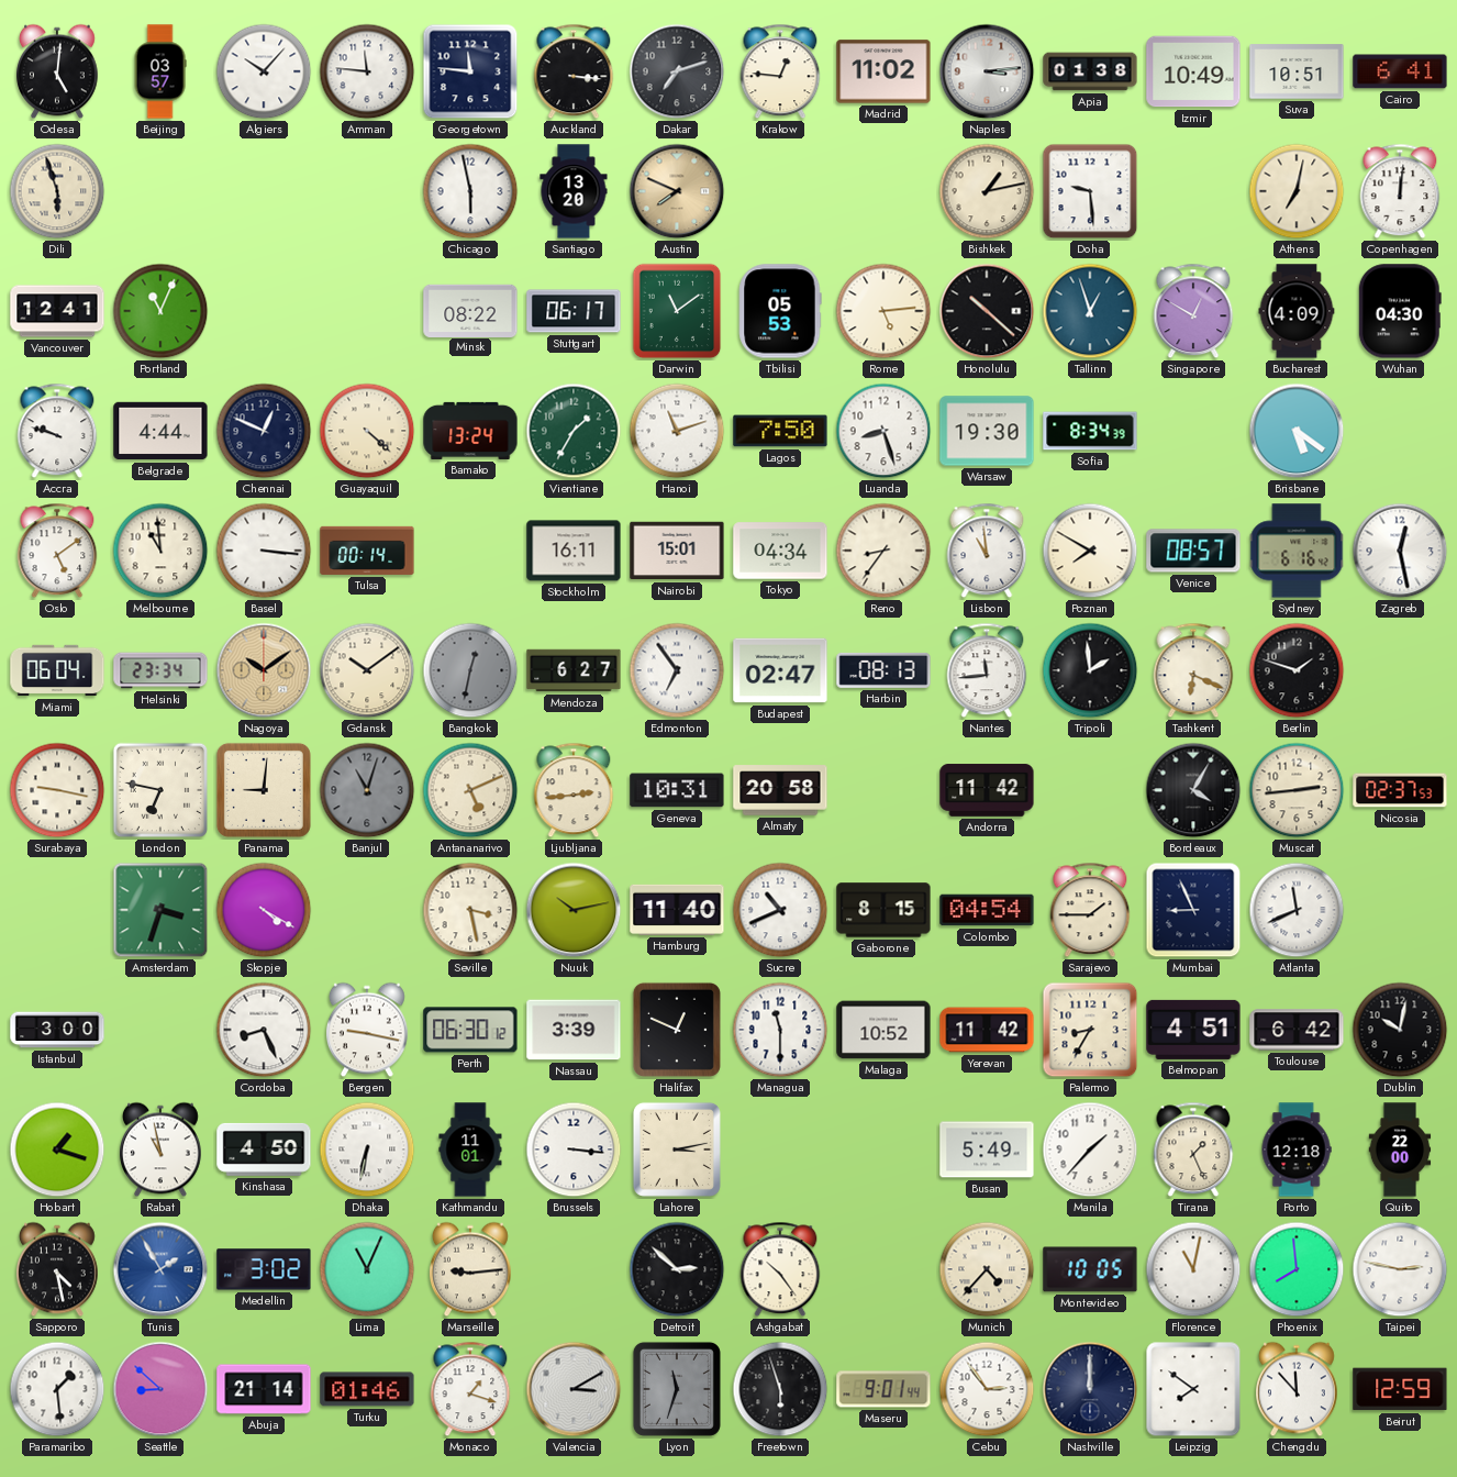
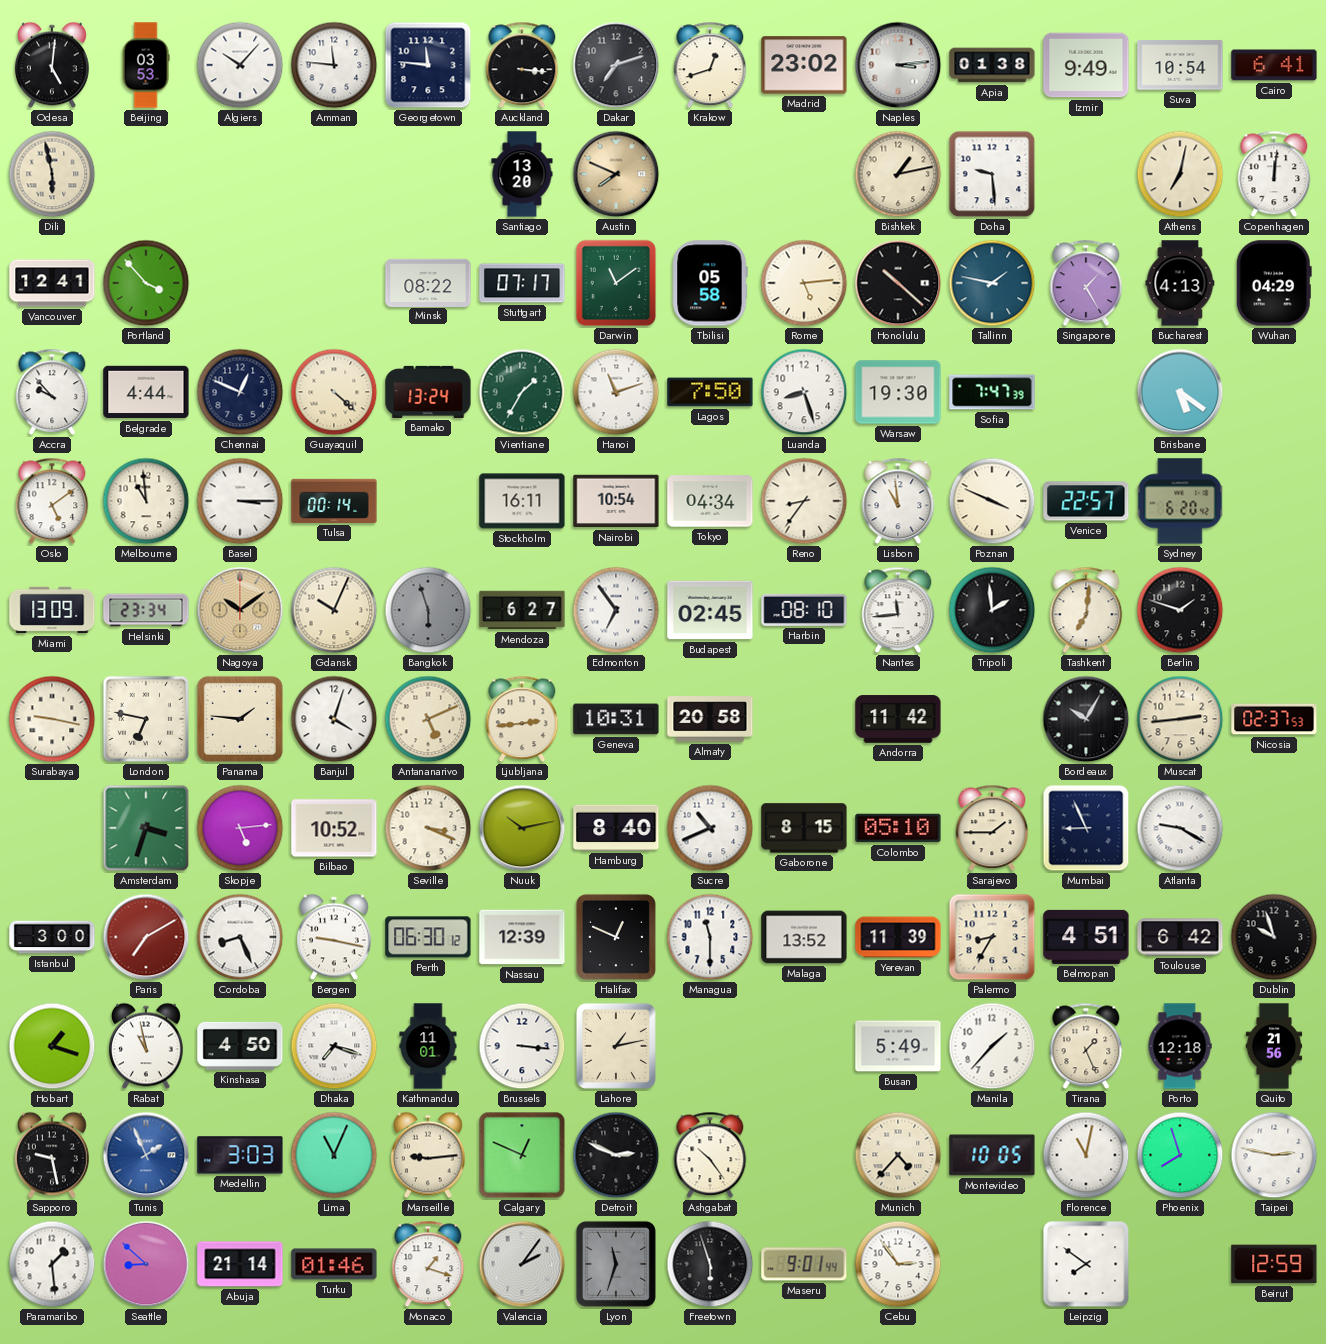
Beijing: 03:57 -> 03:53
Krakow: 12:46 -> 12:42
Madrid: 11:02 -> 23:02
Izmir: 10:49 -> 9:49
Suva: 10:51 -> 10:54
Dili: 5:57 -> 5:58
Chicago: 5:58 -> none
Portland: 11:04 -> 3:53
Stuttgart: 06:17 -> 07:17
Tbilisi: 05:53 -> 05:58
Tallinn: 12:57 -> 1:47
Singapore: 12:50 -> 1:25
Bucharest: 4:09 -> 4:13
Wuhan: 04:30 -> 04:29
Accra: 9:48 -> 9:53
Sofia: 8:34 -> 7:47
Basel: 3:16 -> 3:15
Nairobi: 15:01 -> 10:54
Poznan: 7:50 -> 3:49
Venice: 08:57 -> 22:57
Sydney: 6:16 -> 6:20
Zagreb: 12:28 -> none
Miami: 06:04 -> 13:09
Gdansk: 10:09 -> 10:04
Bangkok: 12:32 -> 5:57
Budapest: 02:47 -> 02:45
Harbin: 08:13 -> 08:10
Tashkent: 6:19 -> 7:01
Panama: 9:01 -> 1:46
Banjul: 11:03 -> 4:03
Banjul dial: grey -> white
Bordeaux: 4:05 -> 10:05
Skopje: 4:20 -> 5:14
Bilbao: none -> 10:52
Seville: 3:28 -> 3:19
Hamburg: 11:40 -> 8:40
Colombo: 04:54 -> 05:10
Atlanta: 11:41 -> 9:20
Paris: none -> 7:10
Nassau: 3:39 -> 12:39
Malaga: 10:52 -> 13:52
Yerevan: 11:42 -> 11:39
Dublin: 10:02 -> 9:57
Dhaka: 6:32 -> 7:18
Lahore: 3:13 -> 1:13
Quito: 22:00 -> 21:56
Sapporo: 4:28 -> 9:28
Tunis: 1:55 -> 1:56
Medellin: 3:02 -> 3:03
Calgary: none -> 12:49
Detroit: 2:52 -> 2:49
Phoenix: 7:59 -> 7:57
Valencia: 3:10 -> 2:06
Nashville: 12:00 -> none
Chengdu: 11:53 -> none
